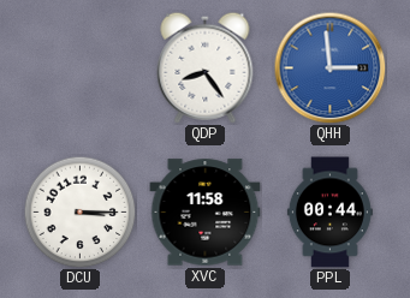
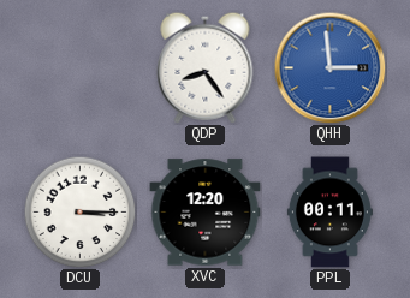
XVC: 11:58 -> 12:20
PPL: 00:44 -> 00:11
